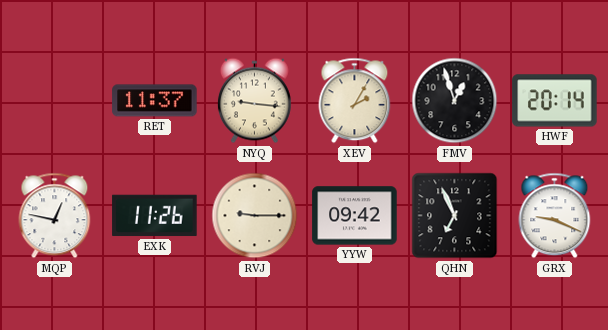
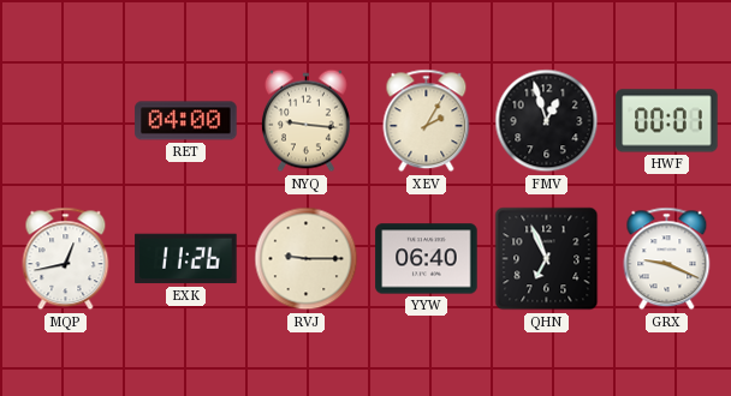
RET: 11:37 -> 04:00
HWF: 20:14 -> 00:01
MQP: 12:47 -> 12:43
YYW: 09:42 -> 06:40
